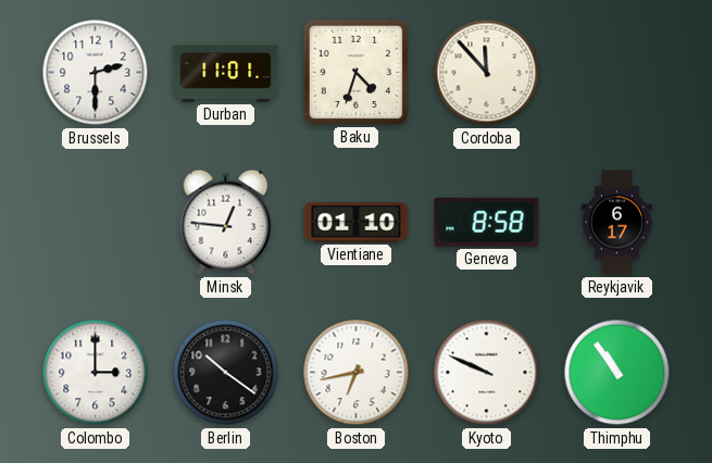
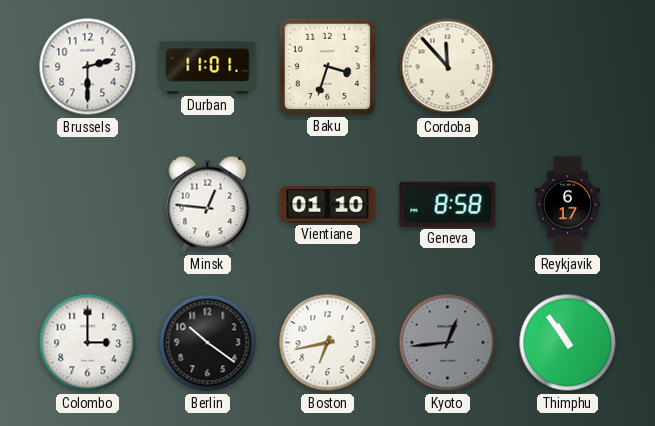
Baku: 4:33 -> 3:33
Kyoto: 9:49 -> 12:44
Kyoto dial: white -> grey
